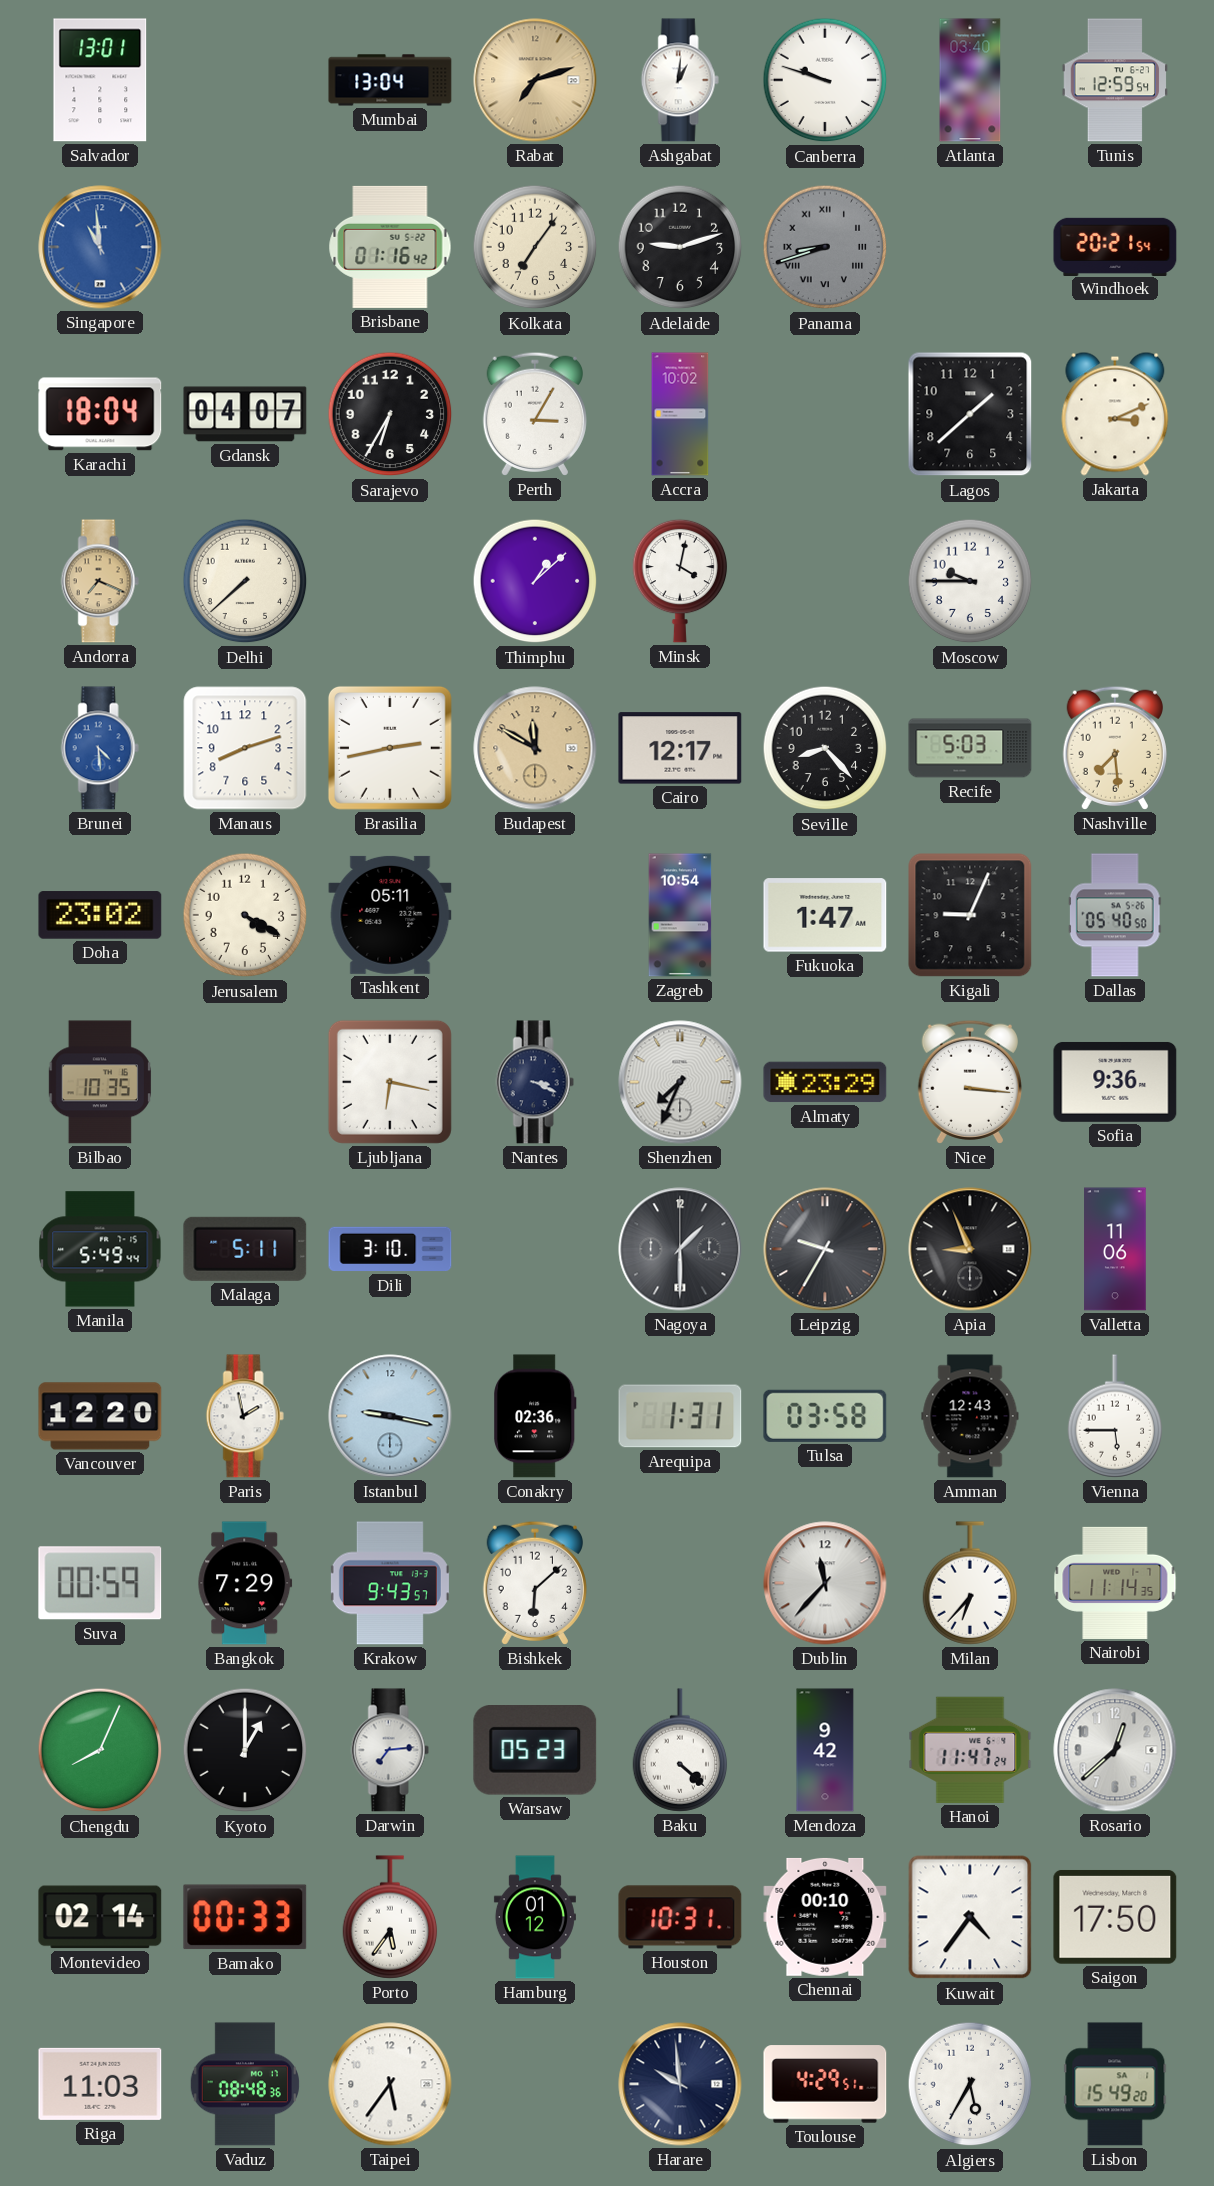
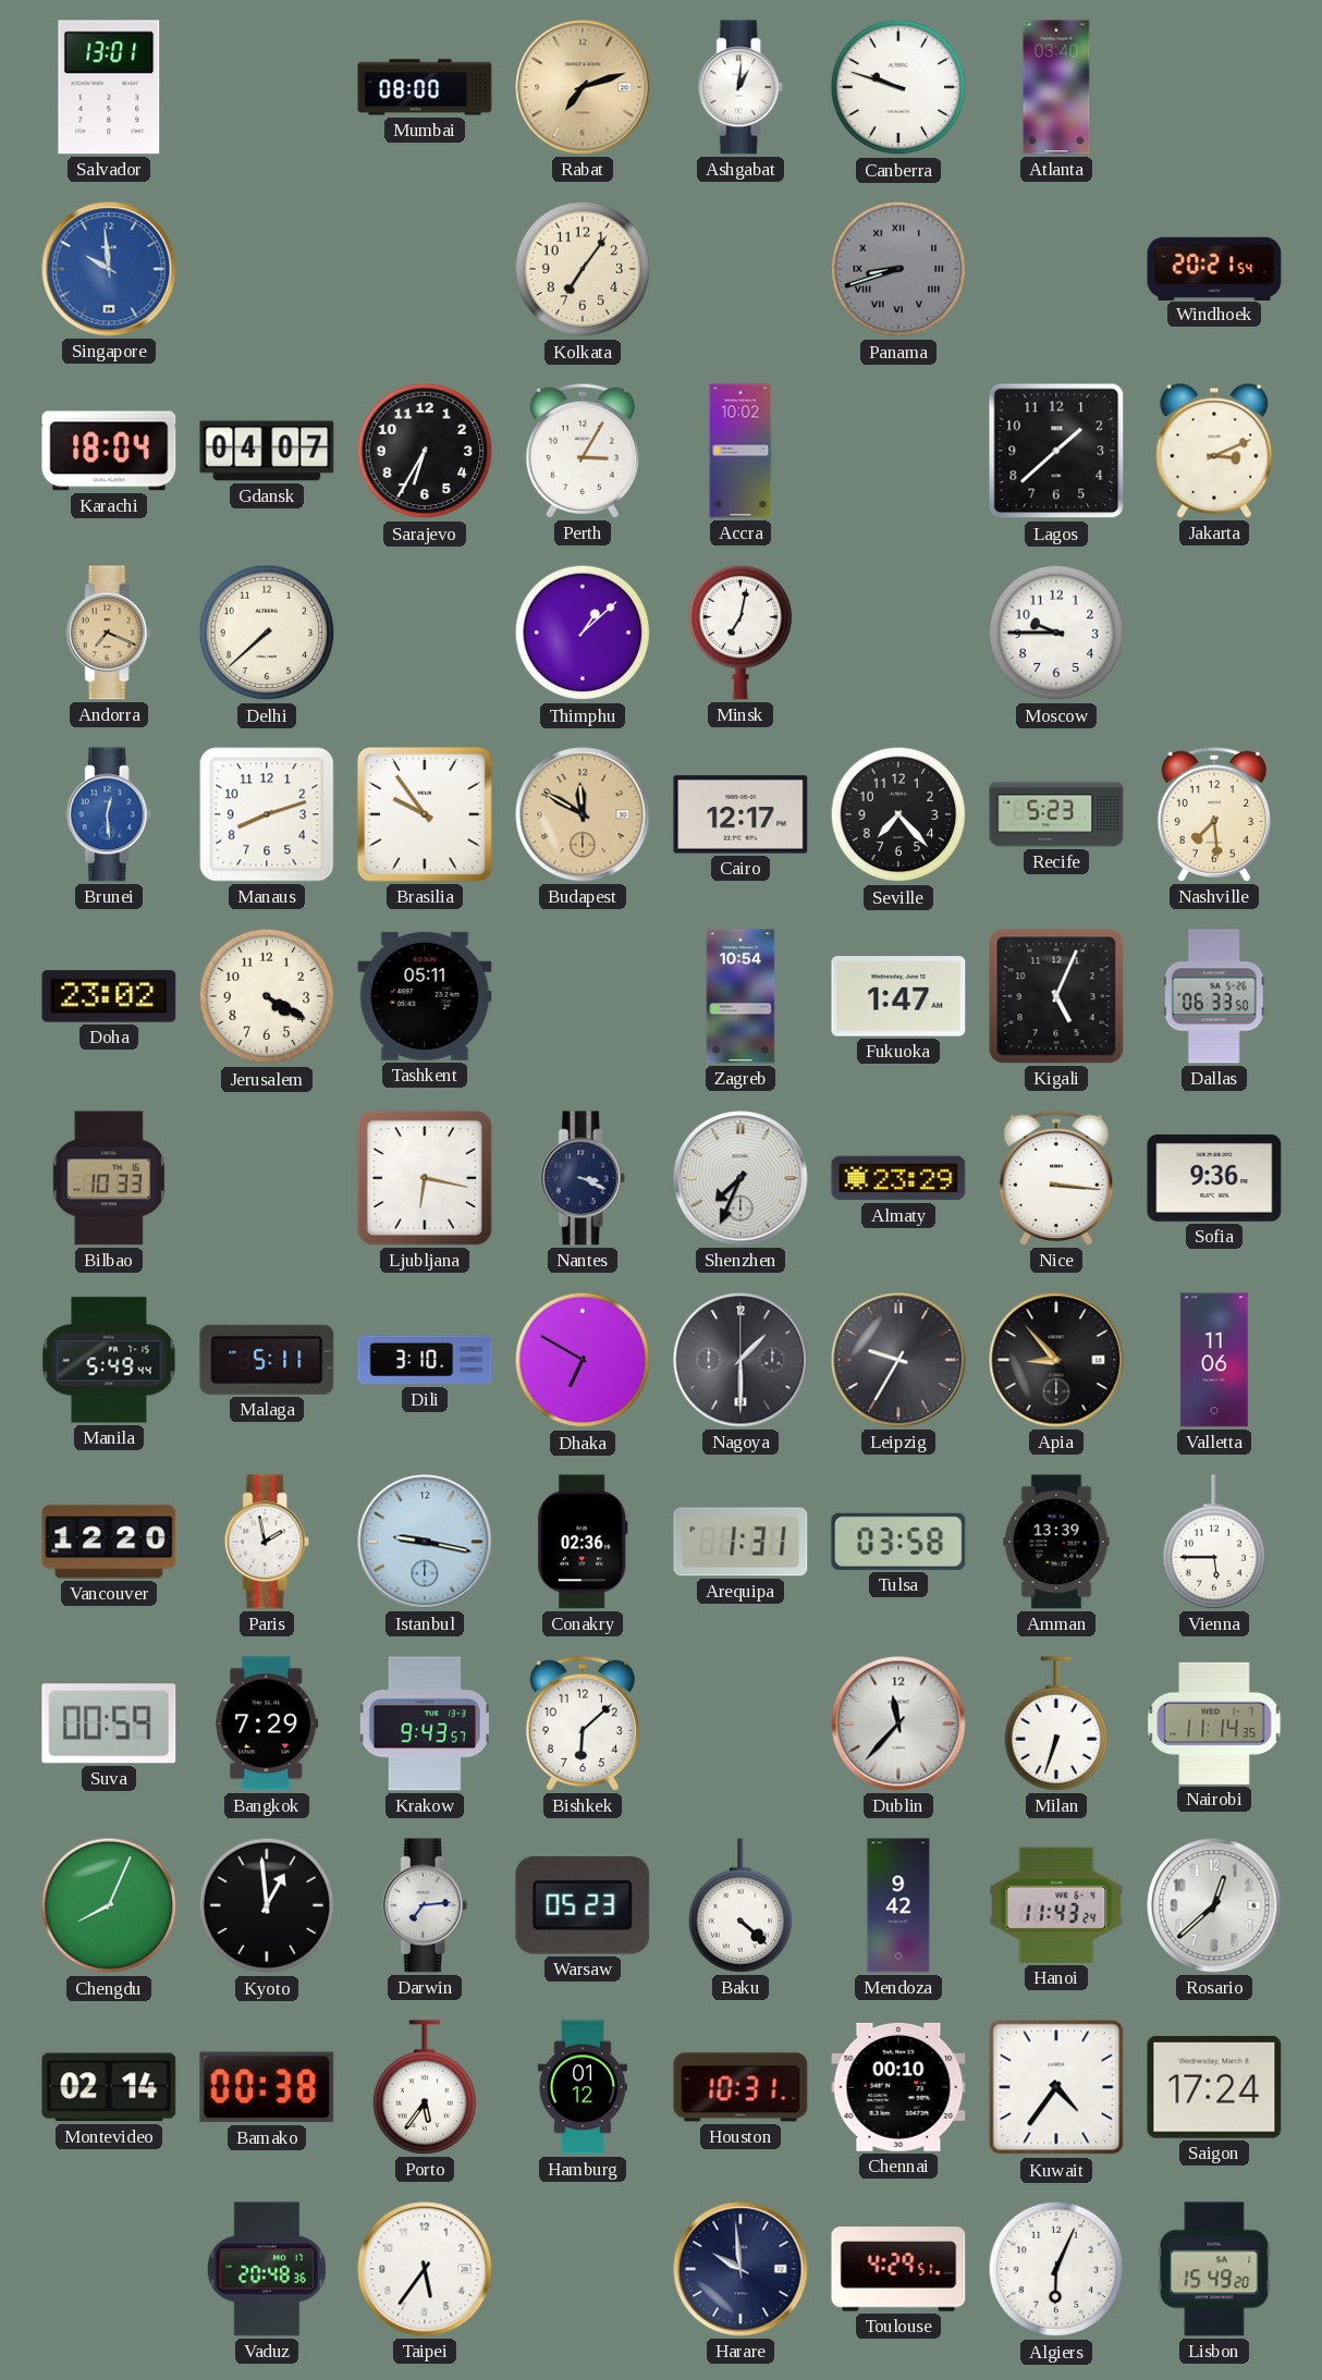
Mumbai: 13:04 -> 08:00
Tunis: 12:59 -> none
Singapore: 10:59 -> 9:59
Brisbane: 01:16 -> none
Adelaide: 9:12 -> none
Minsk: 4:02 -> 7:02
Brunei: 4:29 -> 12:29
Brasilia: 2:43 -> 9:54
Seville: 8:23 -> 7:23
Recife: 5:03 -> 5:23
Kigali: 9:04 -> 5:04
Dallas: 05:40 -> 06:33
Bilbao: 10:35 -> 10:33
Dhaka: none -> 6:50
Apia: 8:56 -> 8:53
Amman: 12:43 -> 13:39
Milan: 6:37 -> 6:33
Kyoto: 1:00 -> 12:59
Hanoi: 11:47 -> 11:43
Bamako: 00:33 -> 00:38
Saigon: 17:50 -> 17:24
Riga: 11:03 -> none
Vaduz: 08:48 -> 20:48
Algiers: 5:35 -> 6:04
